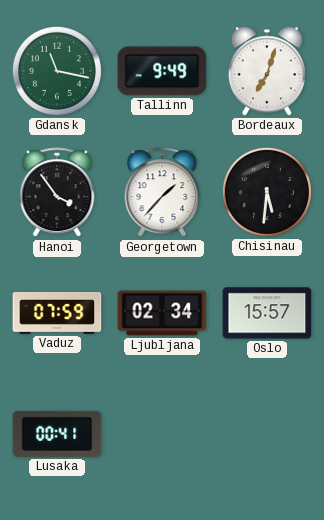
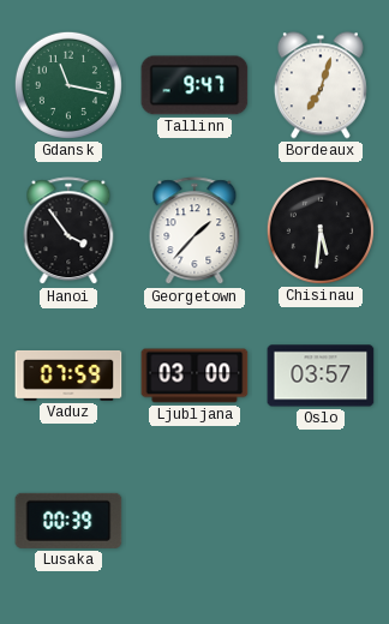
Tallinn: 9:49 -> 9:47
Ljubljana: 02:34 -> 03:00
Oslo: 15:57 -> 03:57
Lusaka: 00:41 -> 00:39
